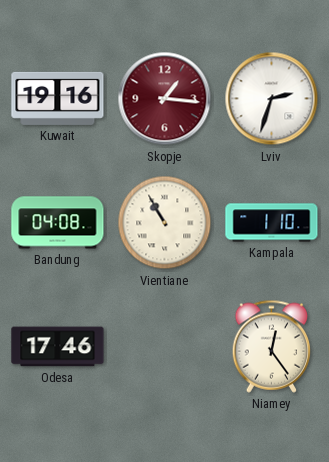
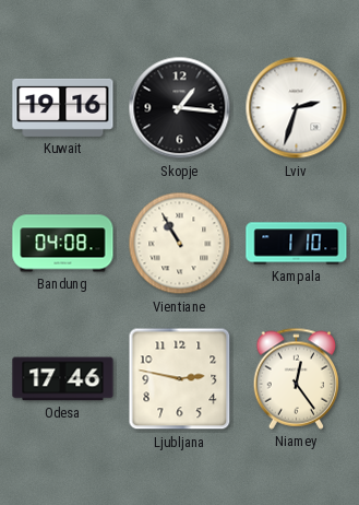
Skopje dial: burgundy -> black
Ljubljana: none -> 2:47
